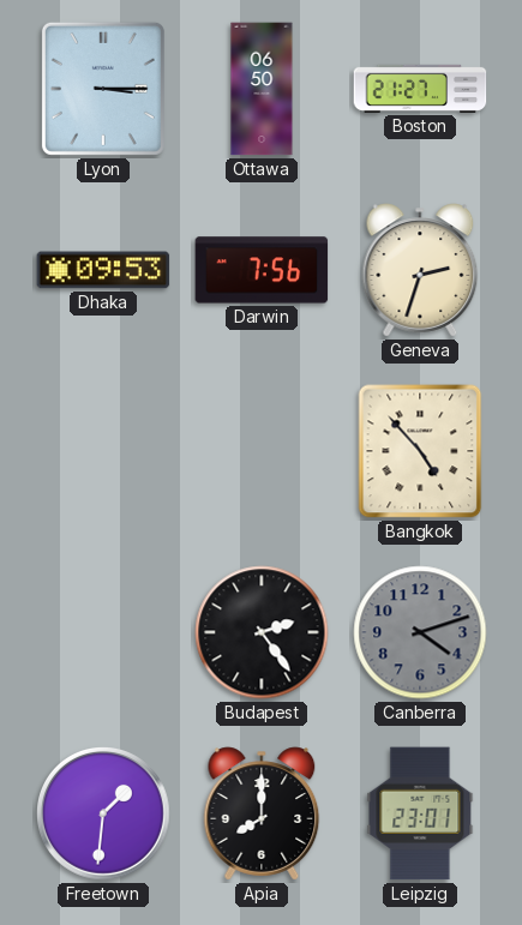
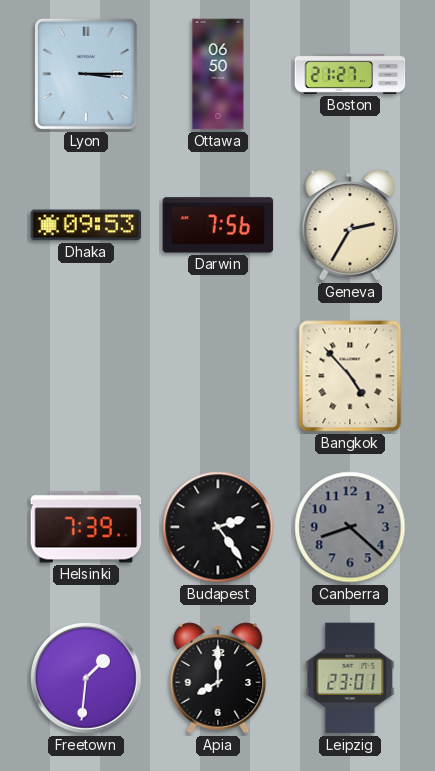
Geneva: 2:33 -> 2:35
Helsinki: none -> 7:39
Canberra: 4:12 -> 8:22
